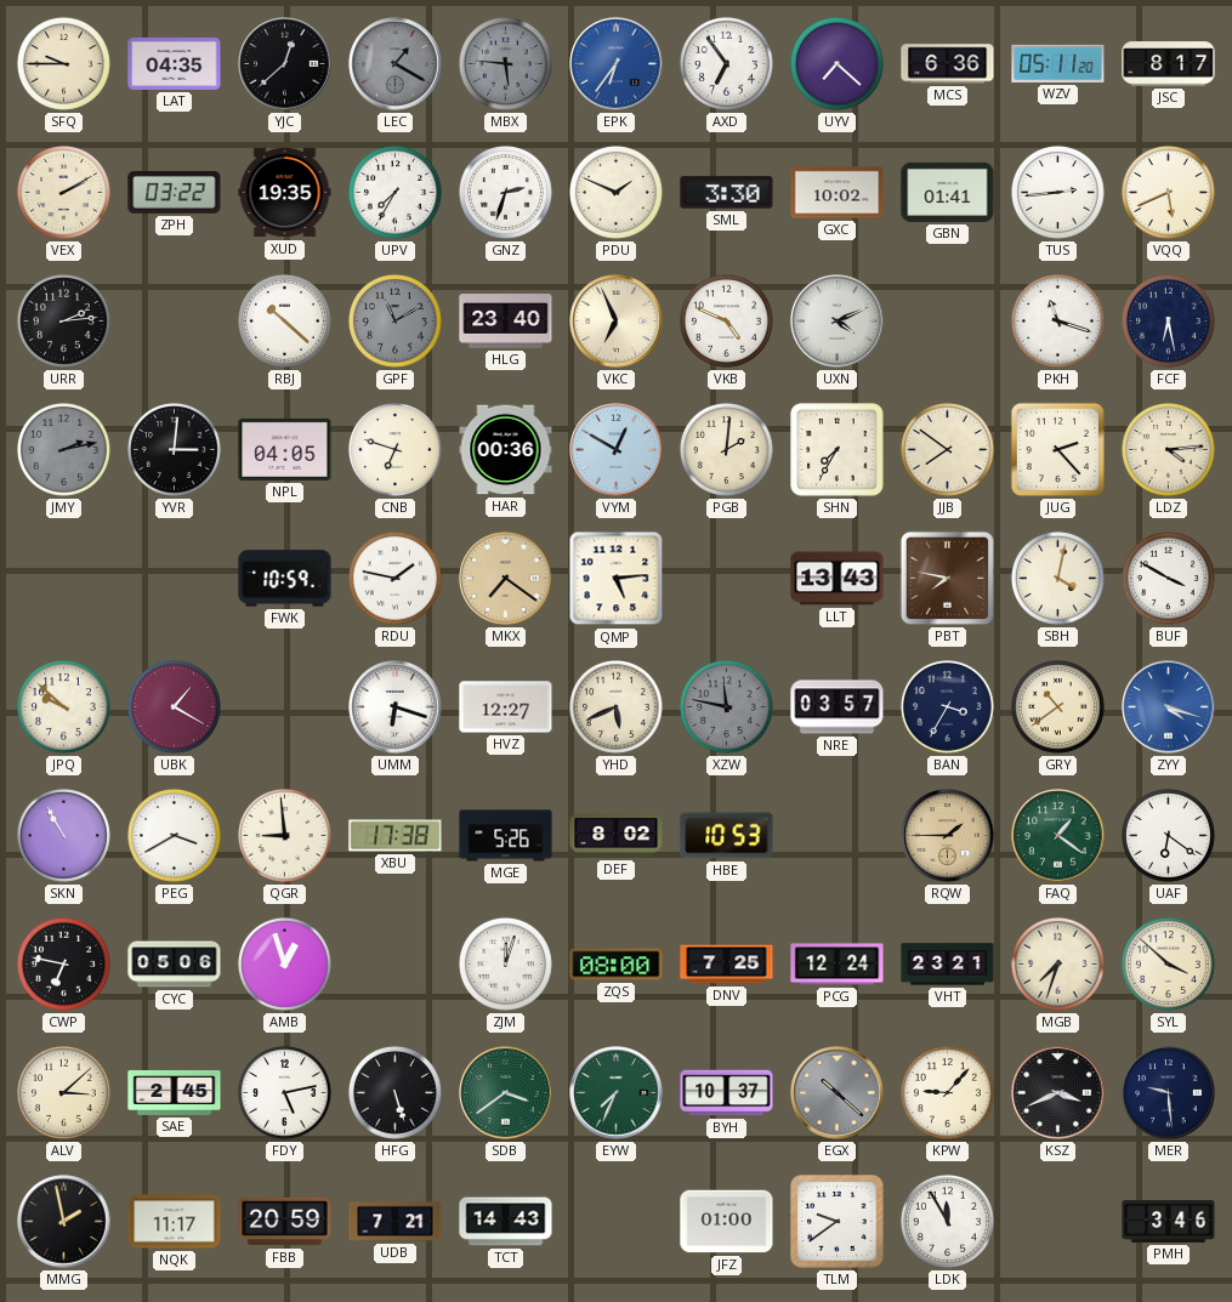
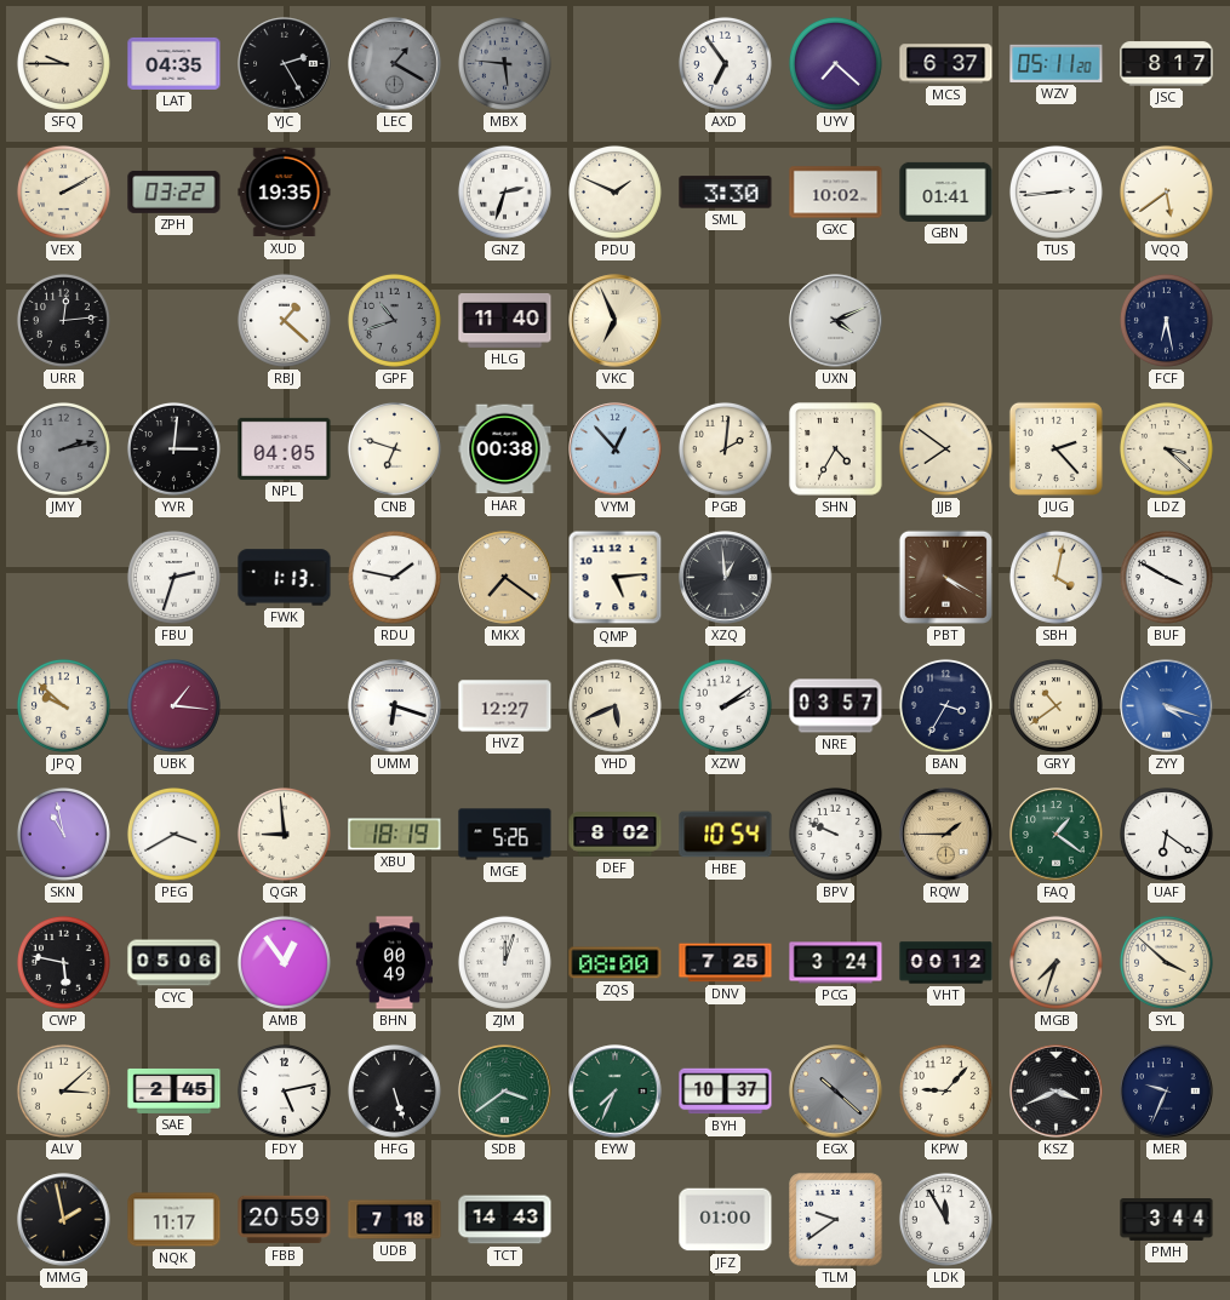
YJC: 12:38 -> 2:25
EPK: 6:36 -> none
MCS: 6:36 -> 6:37
UPV: 7:35 -> none
VQQ: 5:41 -> 5:39
URR: 2:14 -> 12:14
RBJ: 10:22 -> 1:22
GPF: 11:10 -> 10:42
HLG: 23:40 -> 11:40
VKB: 4:49 -> none
PKH: 11:18 -> none
HAR: 00:36 -> 00:38
VYM: 12:50 -> 12:53
SHN: 7:35 -> 4:35
LDZ: 4:14 -> 3:22
FBU: none -> 2:33
FWK: 10:59 -> 1:13
XZQ: none -> 12:59
LLT: 13:43 -> none
PBT: 7:47 -> 4:20
UBK: 1:20 -> 1:16
XZW: 11:47 -> 2:09
XZW dial: grey -> white
SKN: 10:55 -> 10:58
XBU: 17:38 -> 18:19
HBE: 10:53 -> 10:54
BPV: none -> 9:49
CWP: 6:47 -> 5:47
AMB: 12:57 -> 12:54
BHN: none -> 00:49
PCG: 12:24 -> 3:24
VHT: 23:21 -> 00:12
MER: 9:29 -> 9:34
UDB: 7:21 -> 7:18
PMH: 3:46 -> 3:44
